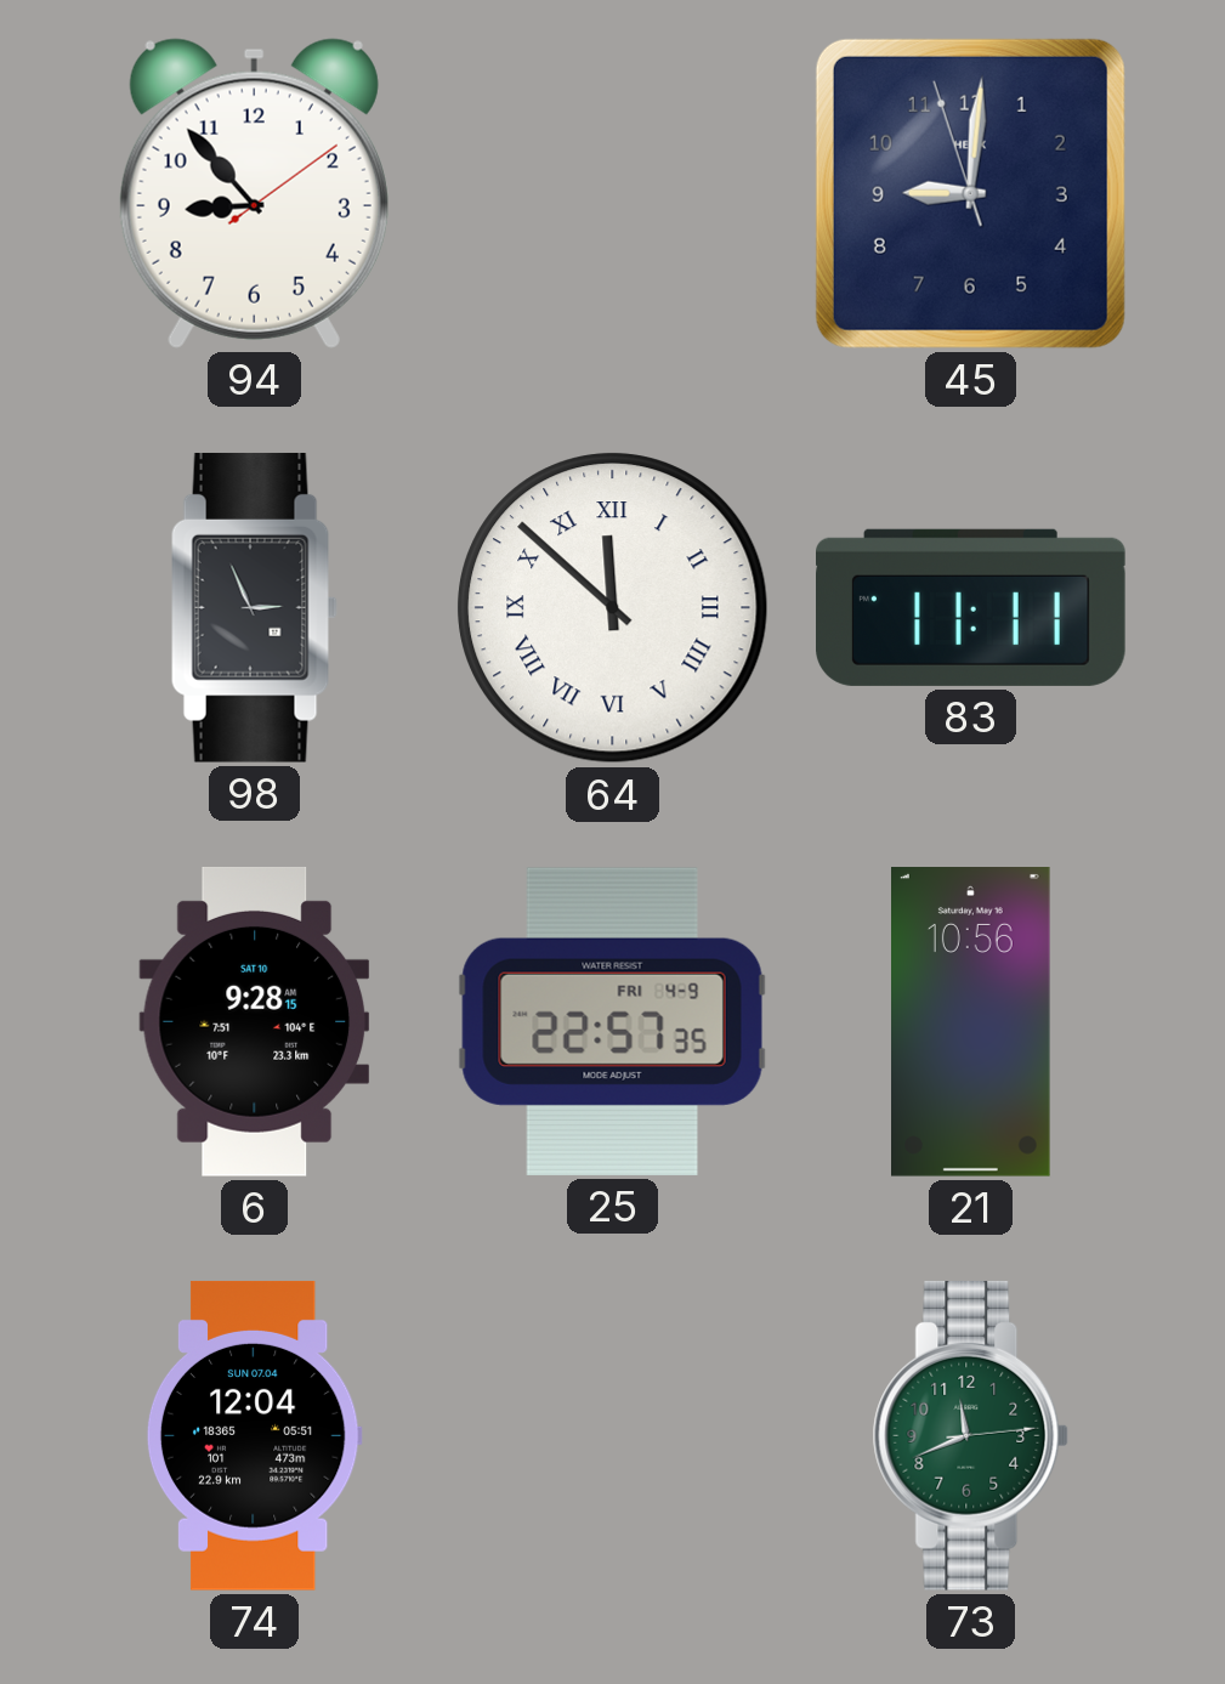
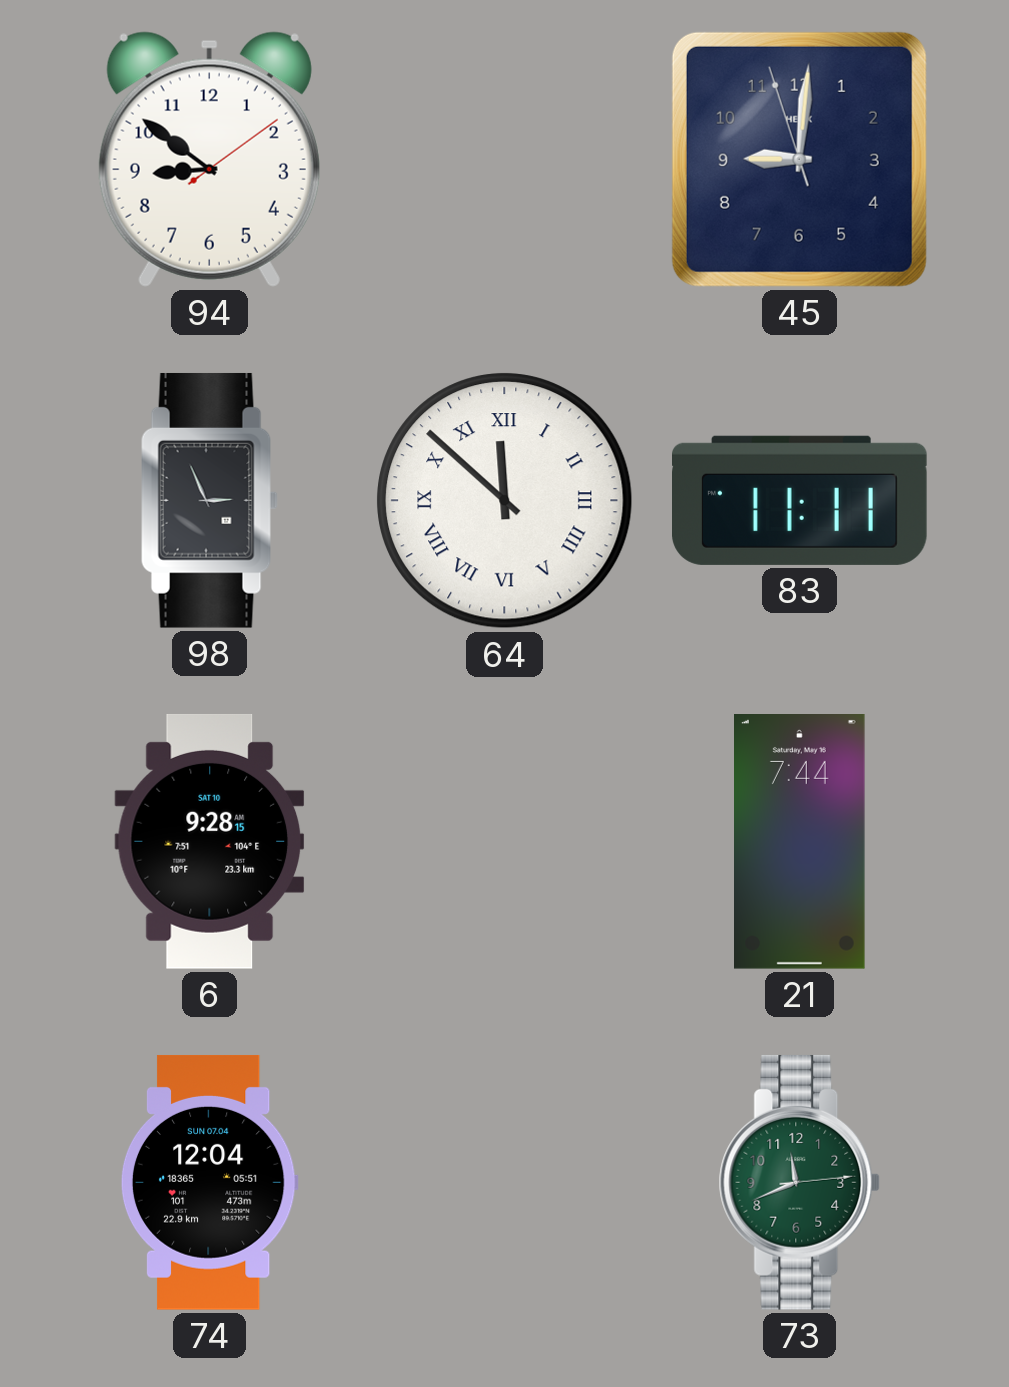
94: 8:53 -> 8:51
25: 22:57 -> none
21: 10:56 -> 7:44
